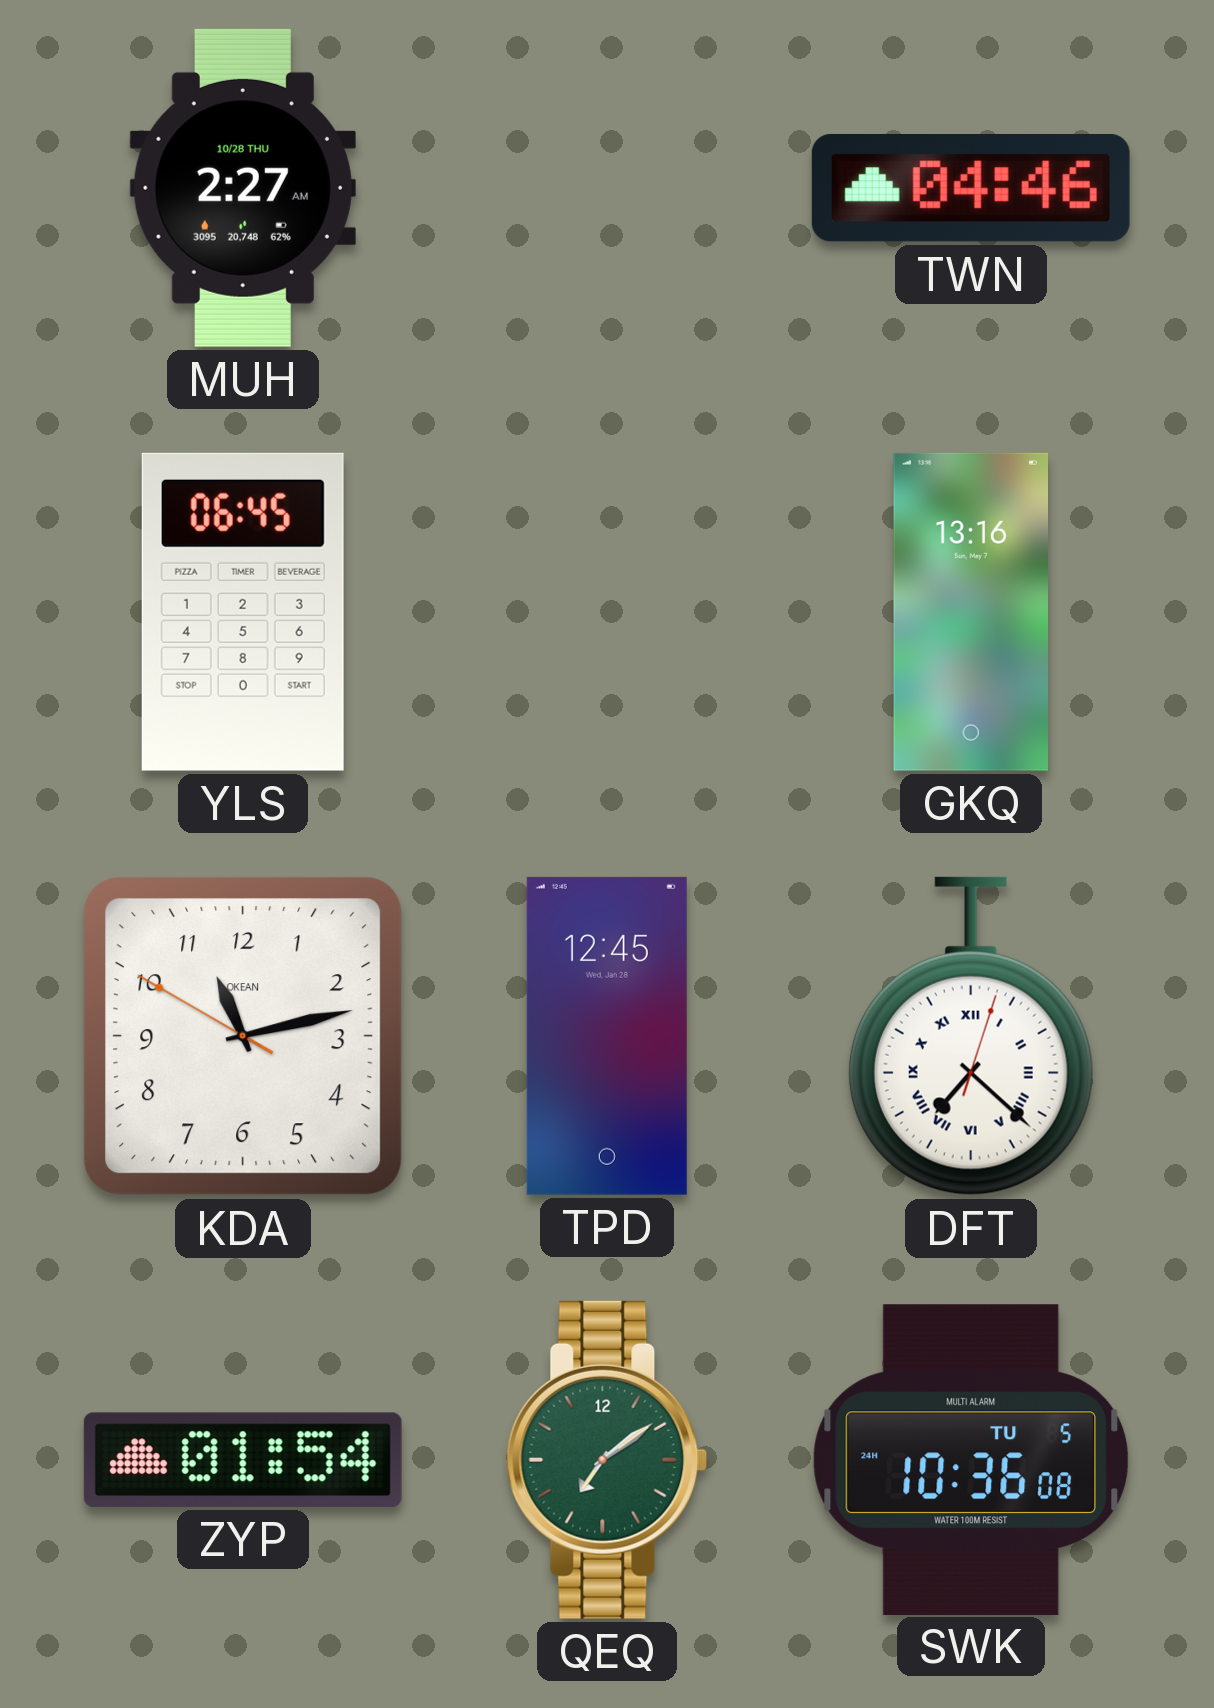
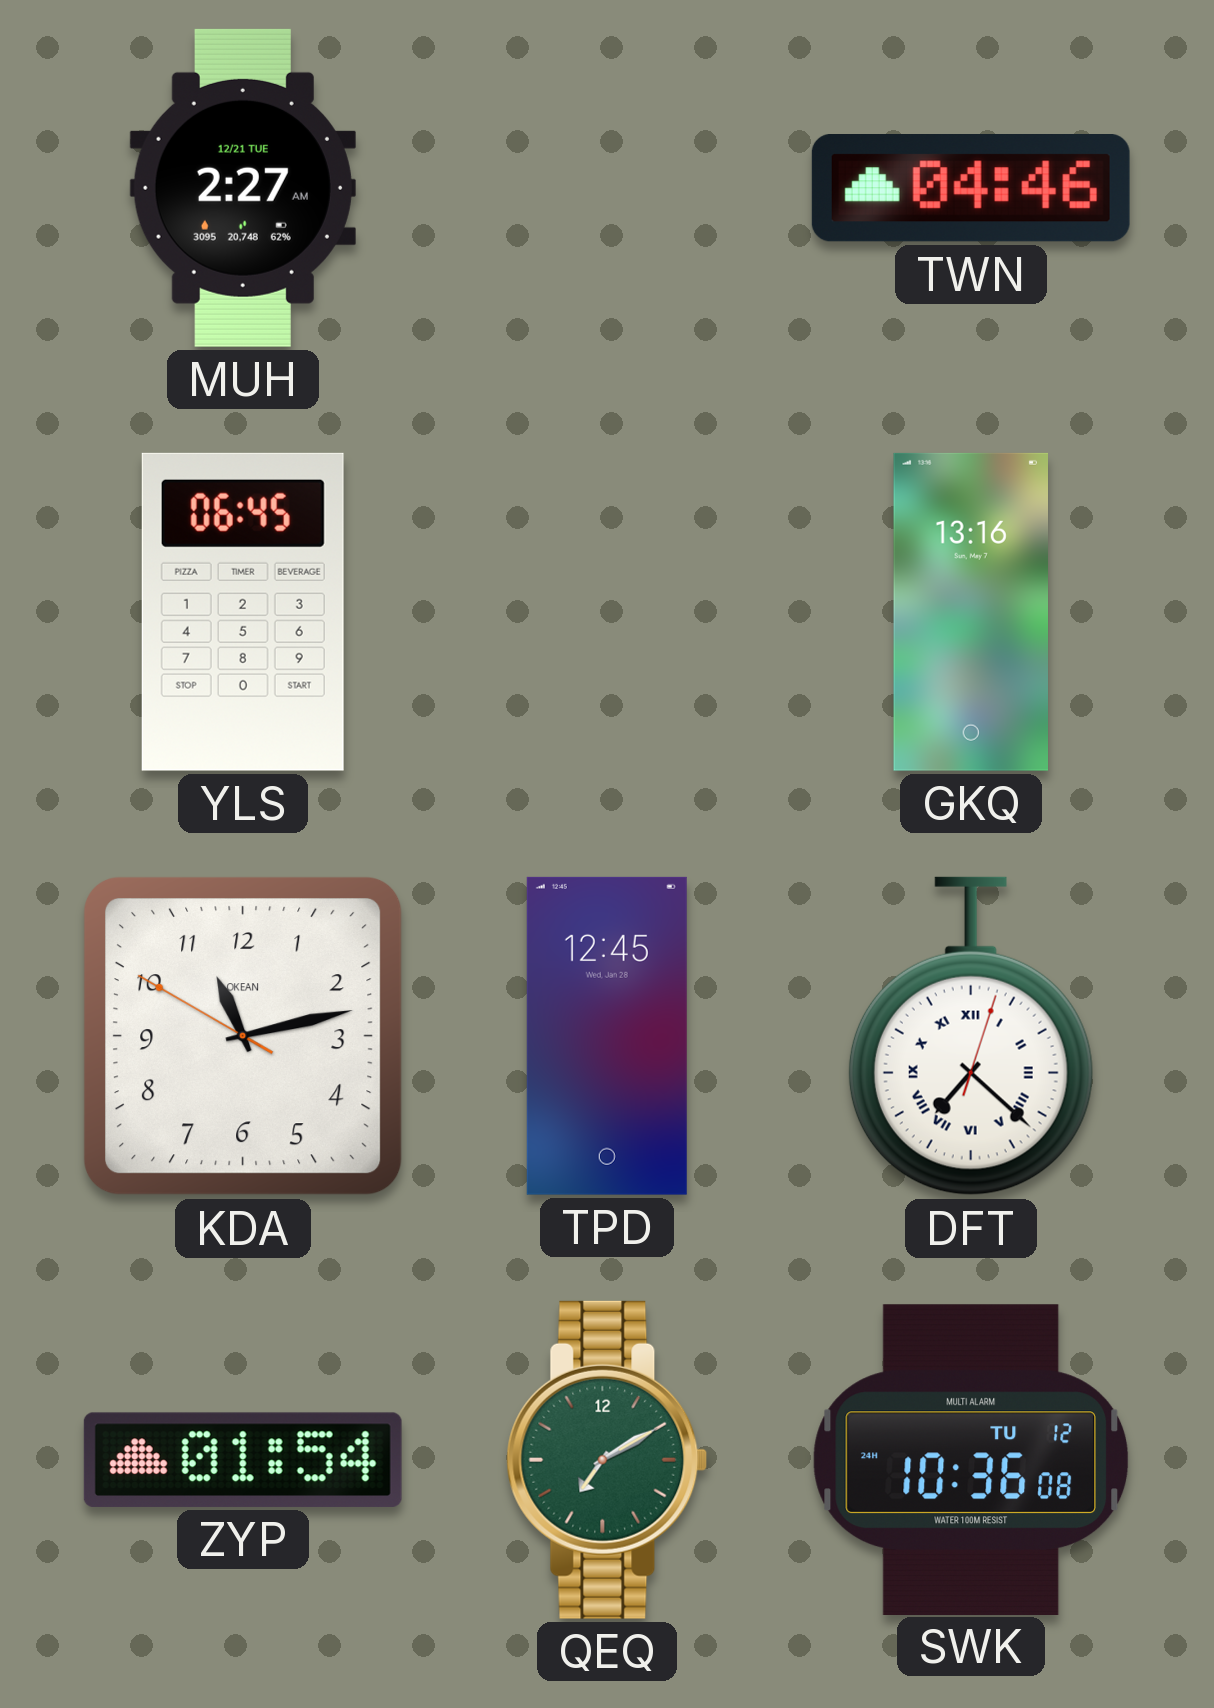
MUH date: 10/28 THU -> 12/21 TUE
QEQ: 7:09 -> 7:10
SWK date: TU 5 -> TU 12
